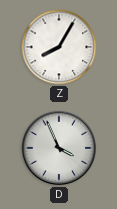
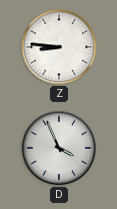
Z: 8:05 -> 8:46
